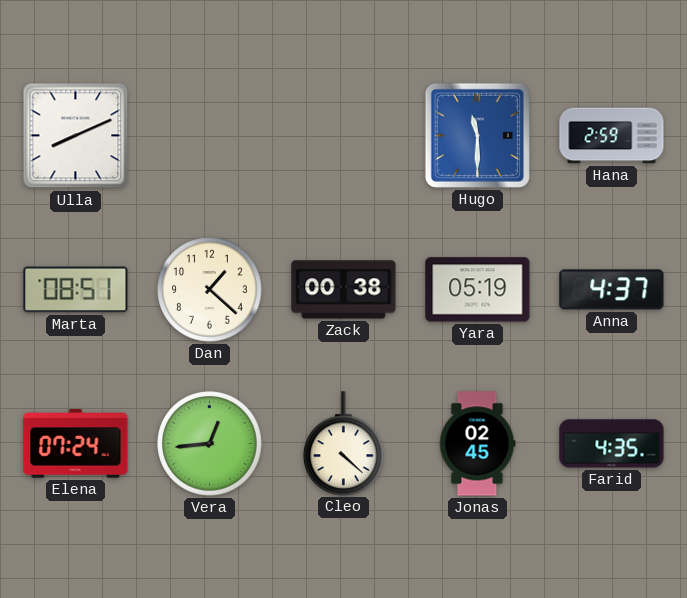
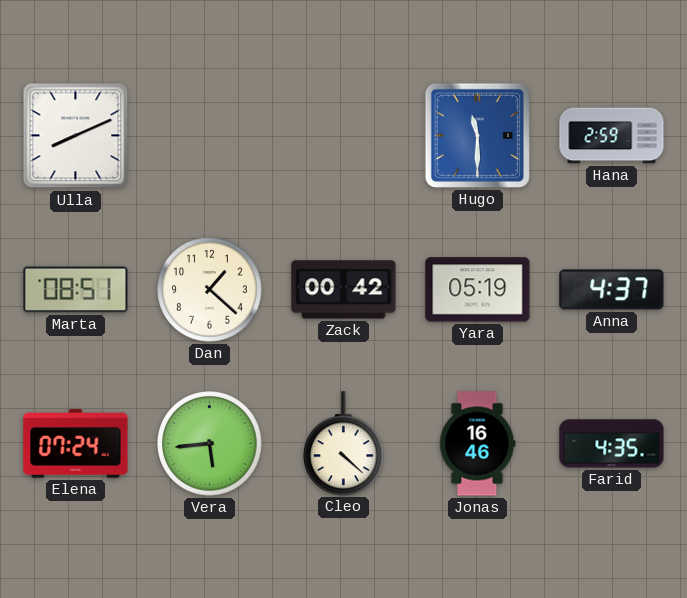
Zack: 00:38 -> 00:42
Vera: 12:44 -> 5:44
Jonas: 02:45 -> 16:46
